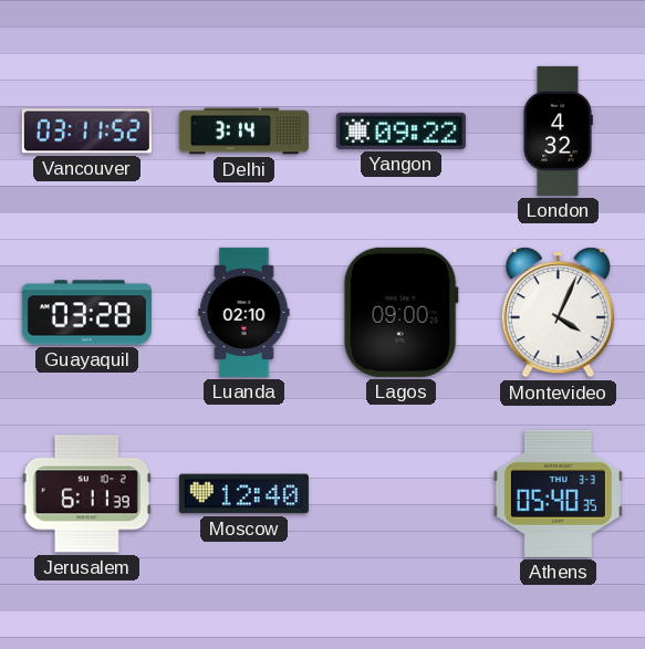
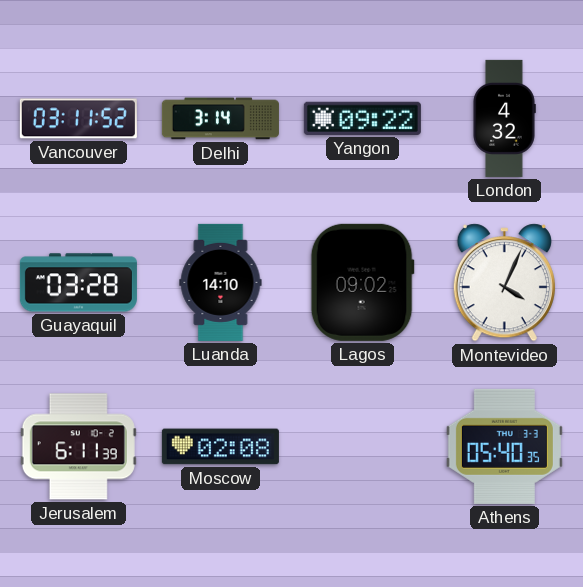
Luanda: 02:10 -> 14:10
Lagos: 09:00 -> 09:02
Moscow: 12:40 -> 02:08
